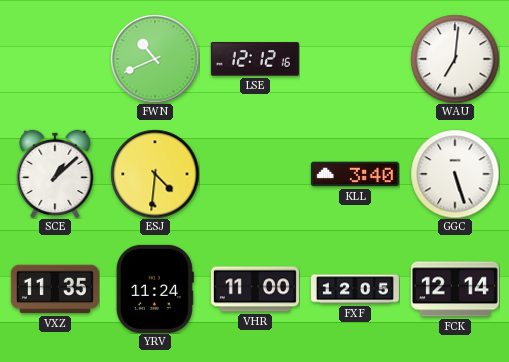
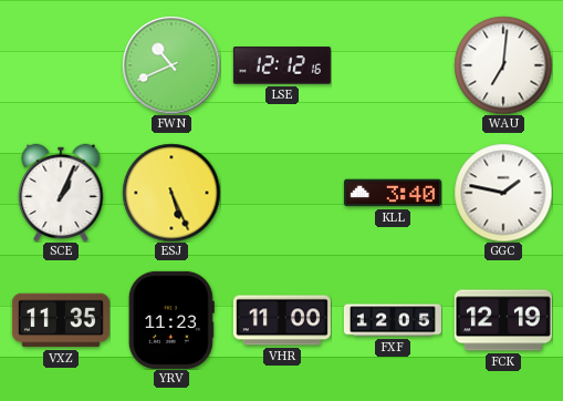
SCE: 1:08 -> 1:04
ESJ: 4:31 -> 5:26
GGC: 5:27 -> 1:47
YRV: 11:24 -> 11:23
FCK: 12:14 -> 12:19
